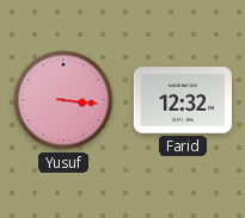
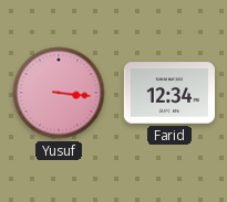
Farid: 12:32 -> 12:34
